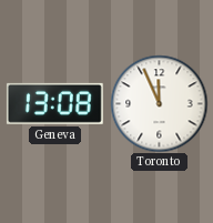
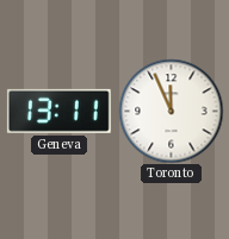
Geneva: 13:08 -> 13:11
